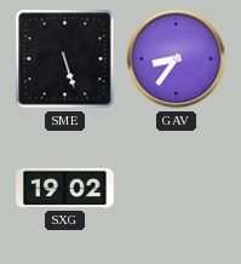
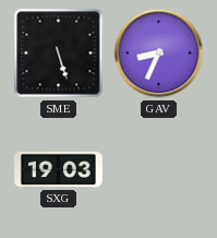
GAV: 8:36 -> 8:34
SXG: 19:02 -> 19:03
